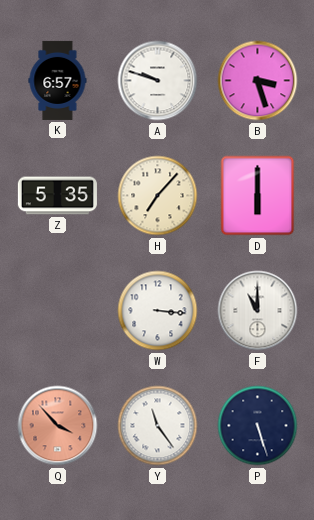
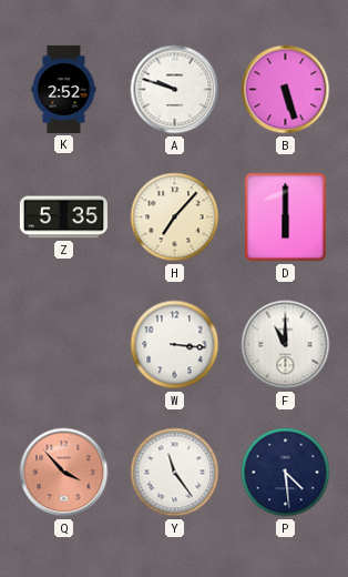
K: 6:57 -> 2:52
B: 3:27 -> 5:27
P: 5:27 -> 4:29
